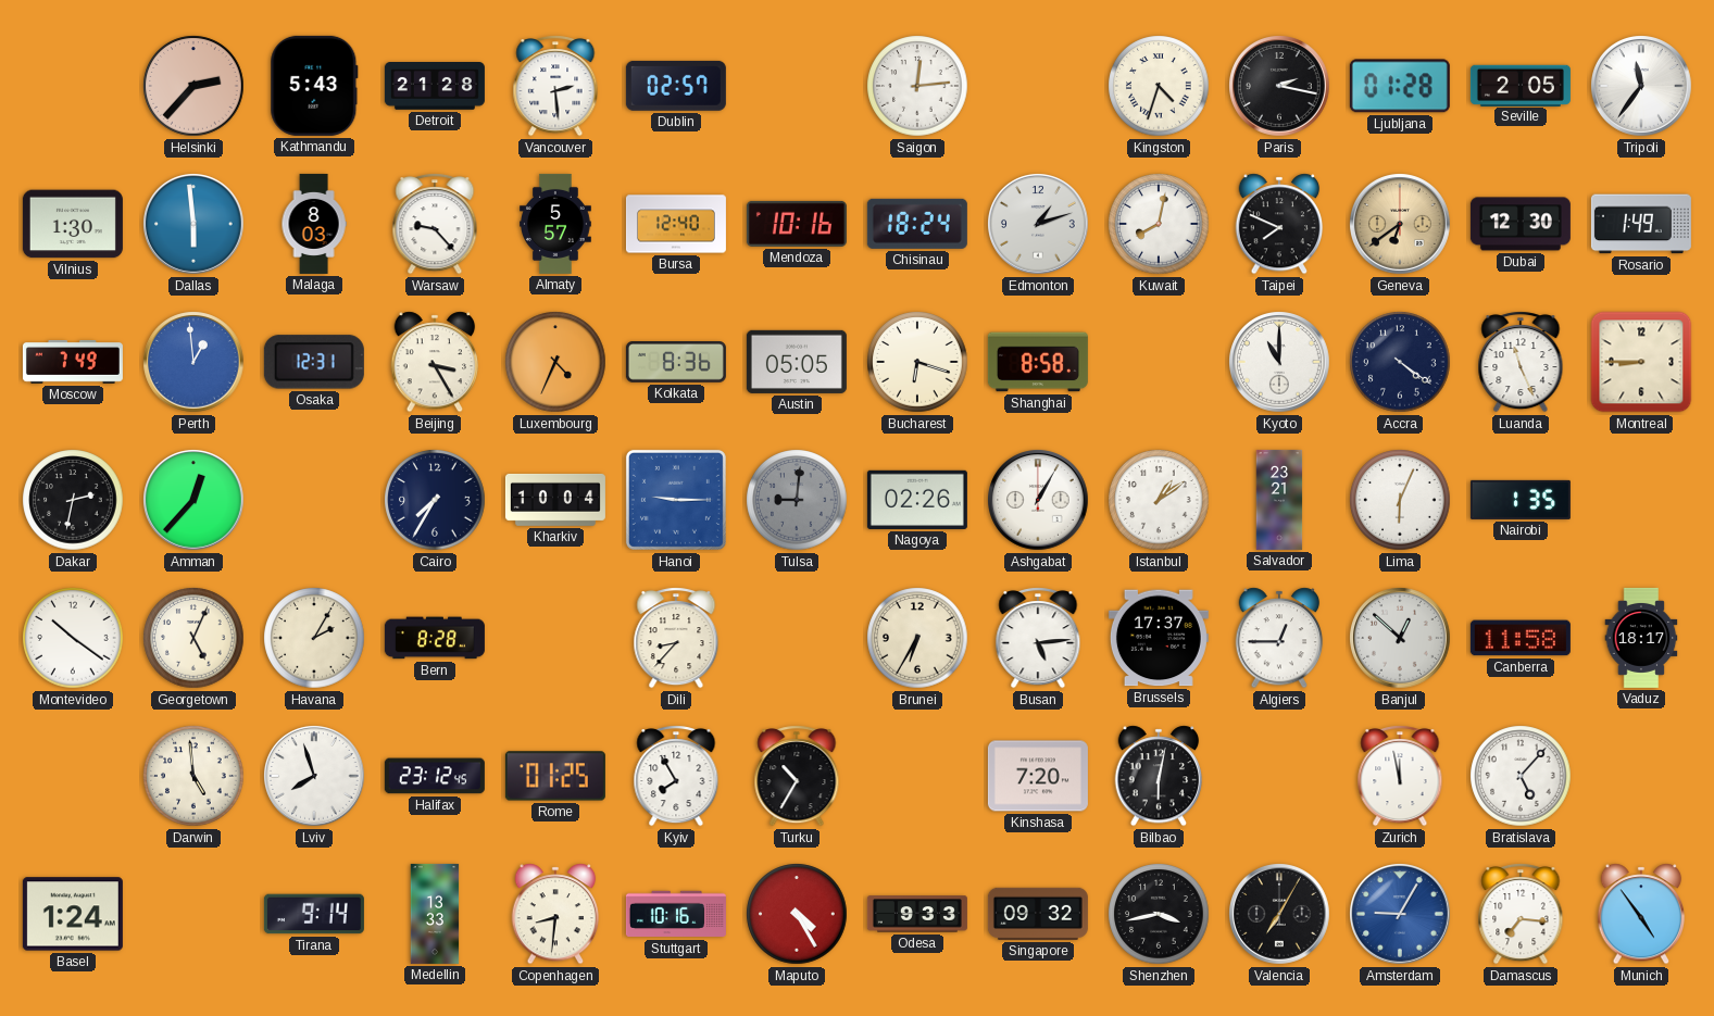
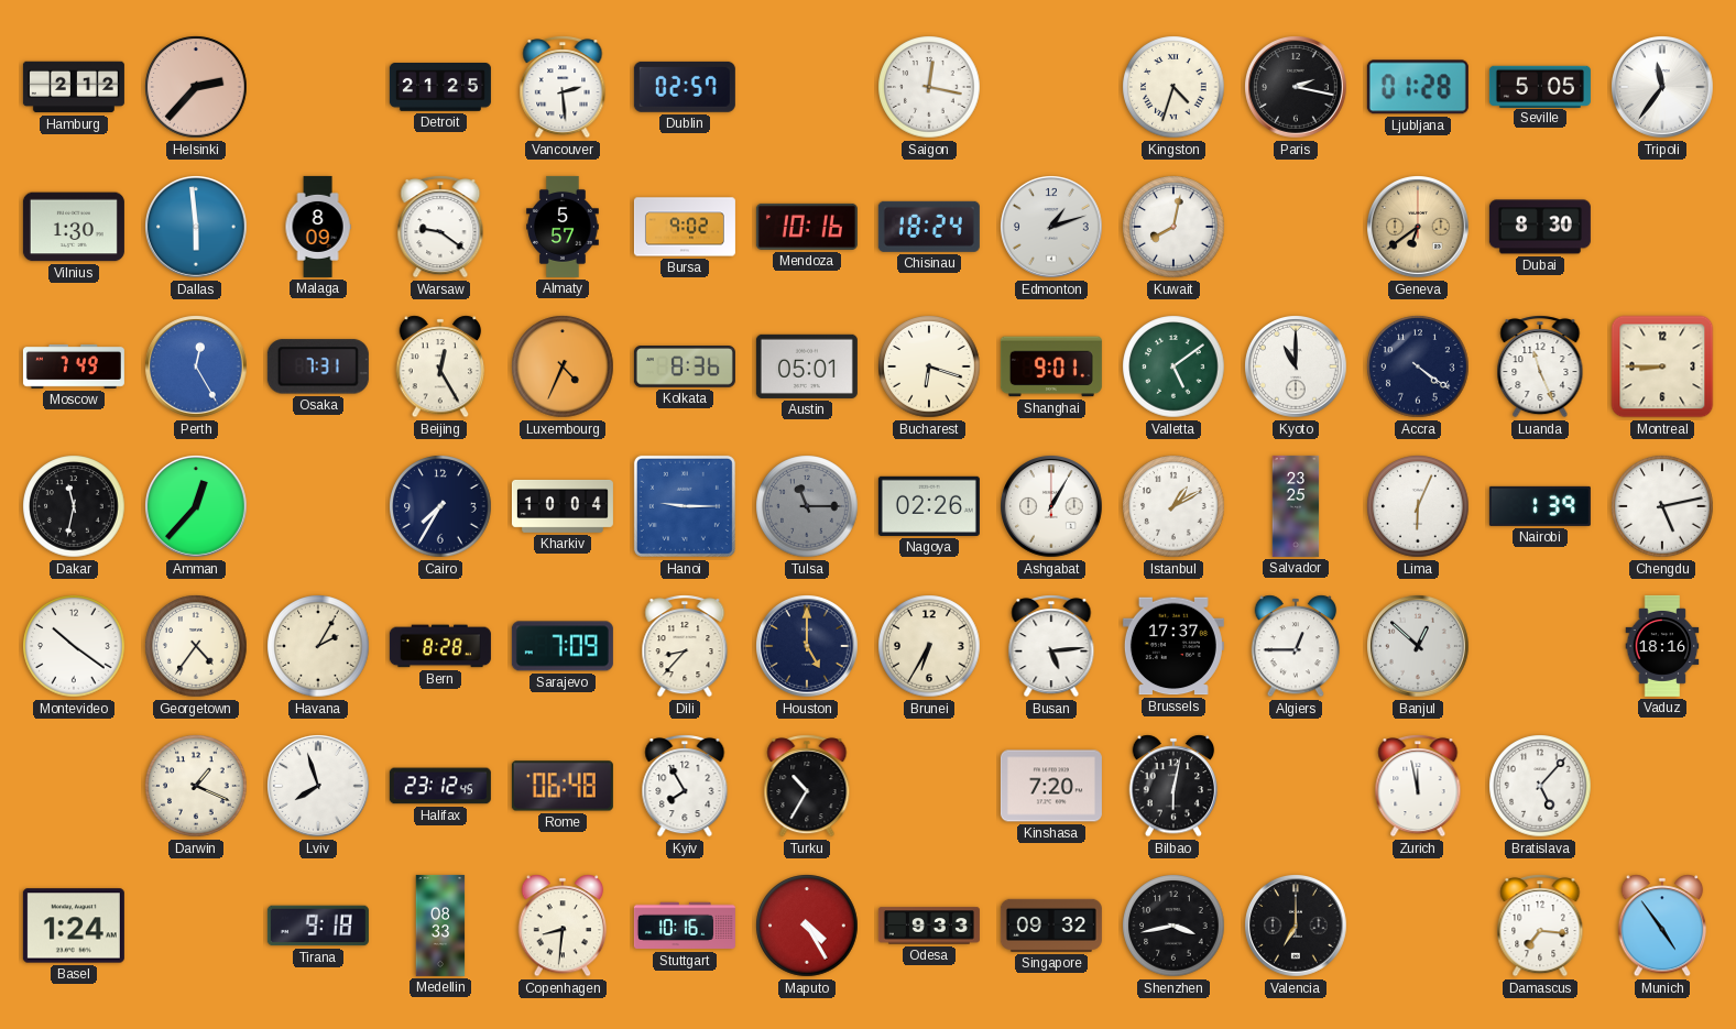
Hamburg: none -> 2:12
Kathmandu: 5:43 -> none
Detroit: 21:28 -> 21:25
Saigon: 12:14 -> 12:17
Seville: 2:05 -> 5:05
Malaga: 8:03 -> 8:09
Warsaw: 9:23 -> 9:21
Bursa: 12:40 -> 9:02
Taipei: 7:49 -> none
Dubai: 12:30 -> 8:30
Rosario: 1:49 -> none
Perth: 12:59 -> 12:25
Osaka: 12:31 -> 7:31
Beijing: 3:25 -> 12:25
Austin: 05:05 -> 05:01
Shanghai: 8:58 -> 9:01
Valletta: none -> 5:09
Dakar: 2:32 -> 11:32
Tulsa: 9:01 -> 11:15
Istanbul: 1:09 -> 1:10
Salvador: 23:21 -> 23:25
Nairobi: 1:35 -> 1:39
Chengdu: none -> 5:13
Georgetown: 5:04 -> 4:36
Sarajevo: none -> 7:09
Houston: none -> 5:00
Canberra: 11:58 -> none
Vaduz: 18:17 -> 18:16
Darwin: 4:59 -> 1:19
Rome: 01:25 -> 06:48
Tirana: 9:14 -> 9:18
Medellin: 13:33 -> 08:33
Valencia: 7:05 -> 7:00
Amsterdam: 9:05 -> none
